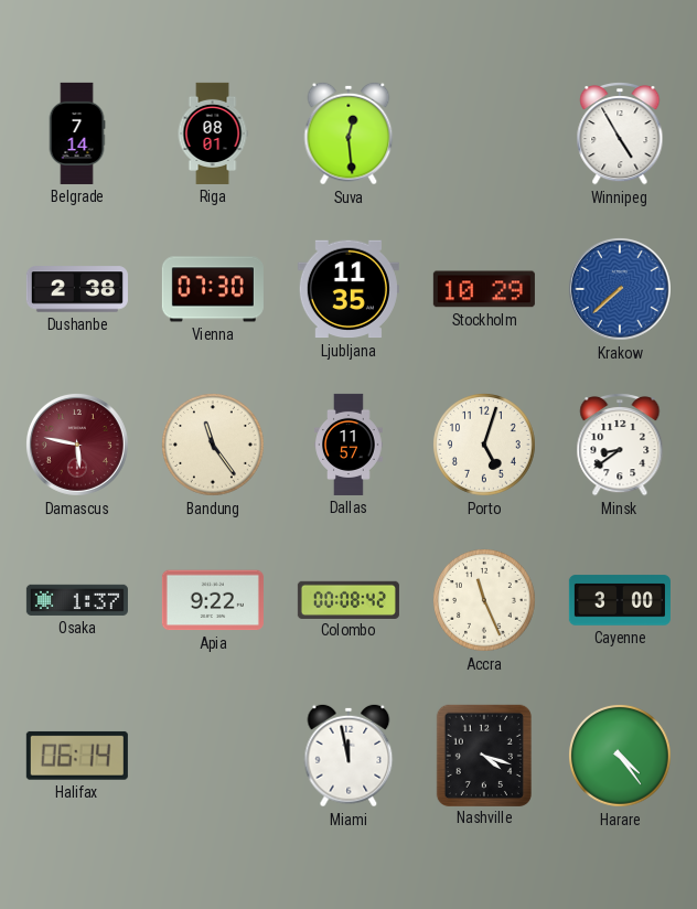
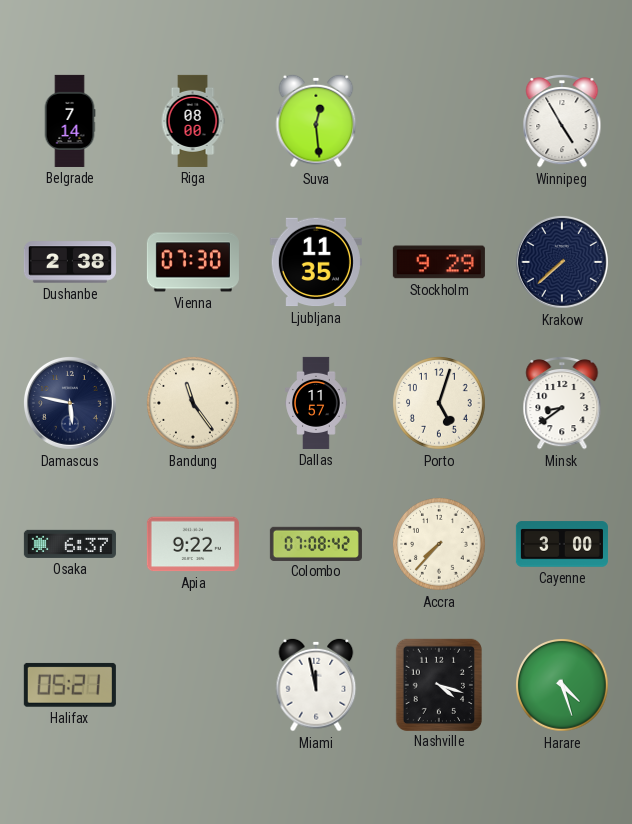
Riga: 08:01 -> 08:00
Stockholm: 10:29 -> 9:29
Krakow dial: blue -> navy
Damascus dial: burgundy -> navy
Osaka: 1:37 -> 6:37
Colombo: 00:08 -> 07:08
Accra: 11:26 -> 7:37
Halifax: 06:14 -> 05:21
Harare: 4:24 -> 4:27
